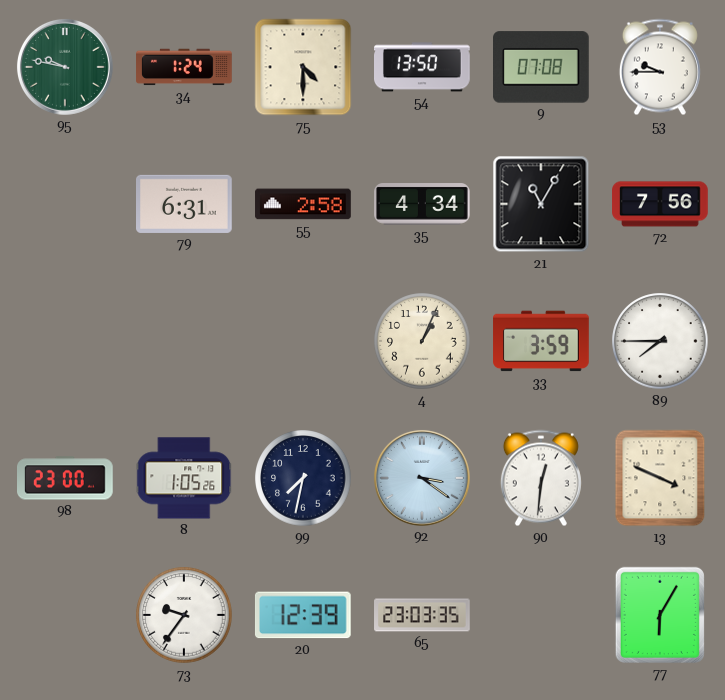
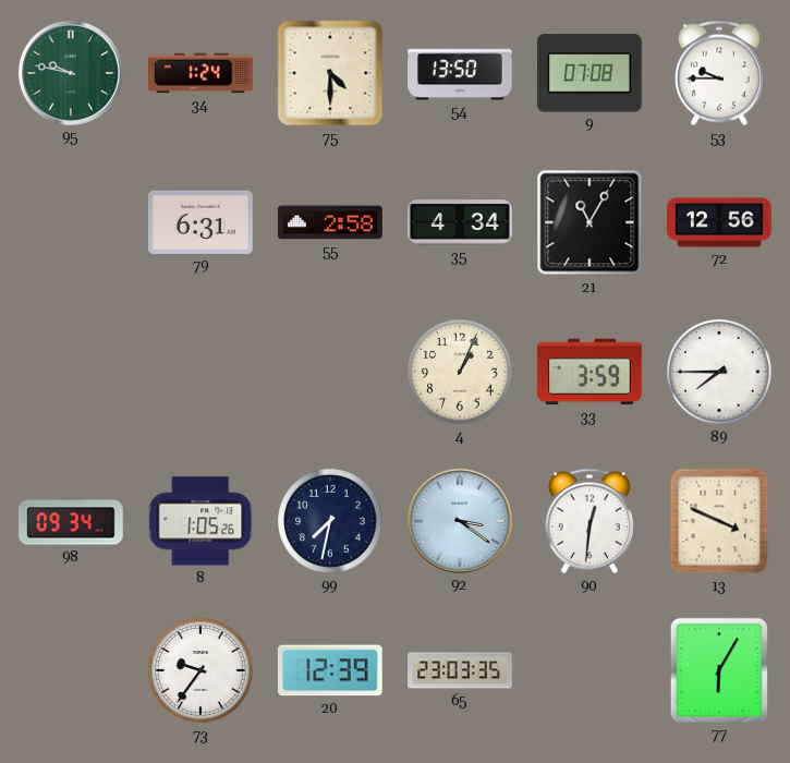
72: 7:56 -> 12:56
98: 23:00 -> 09:34
